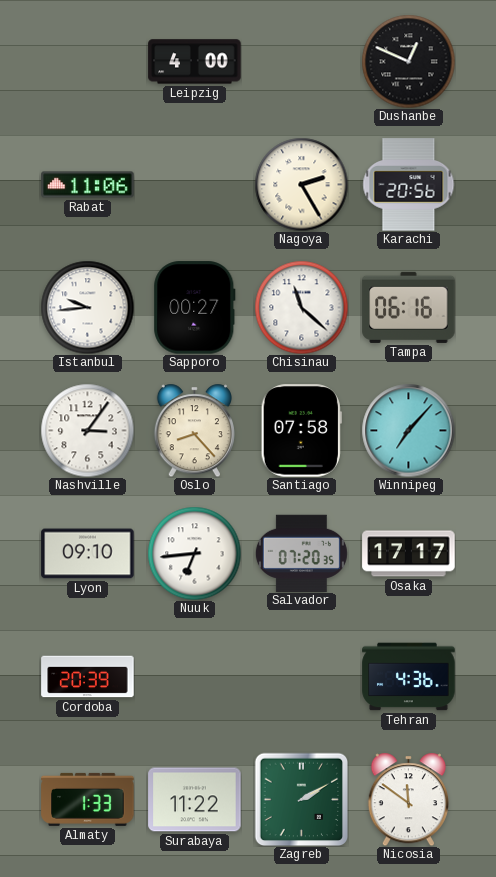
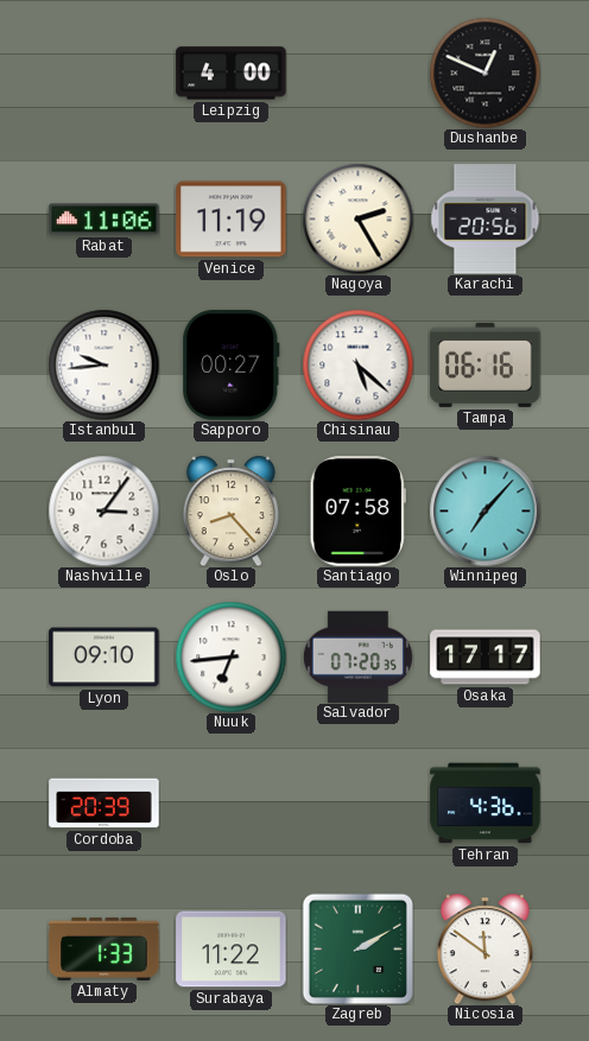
Venice: none -> 11:19
Chisinau: 11:22 -> 5:22
